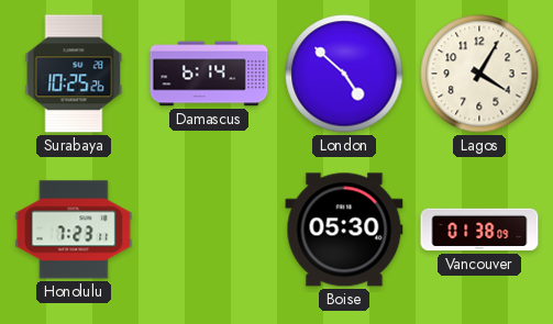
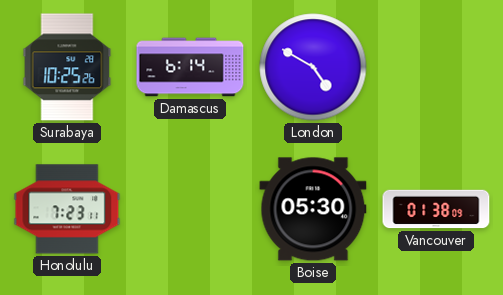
London: 4:52 -> 4:50
Lagos: 4:05 -> none
